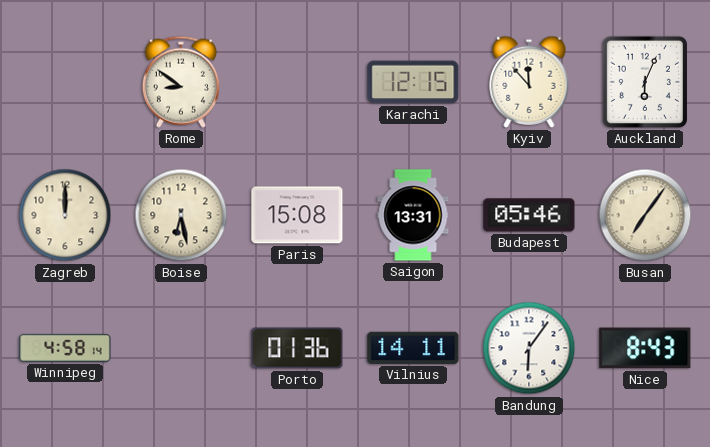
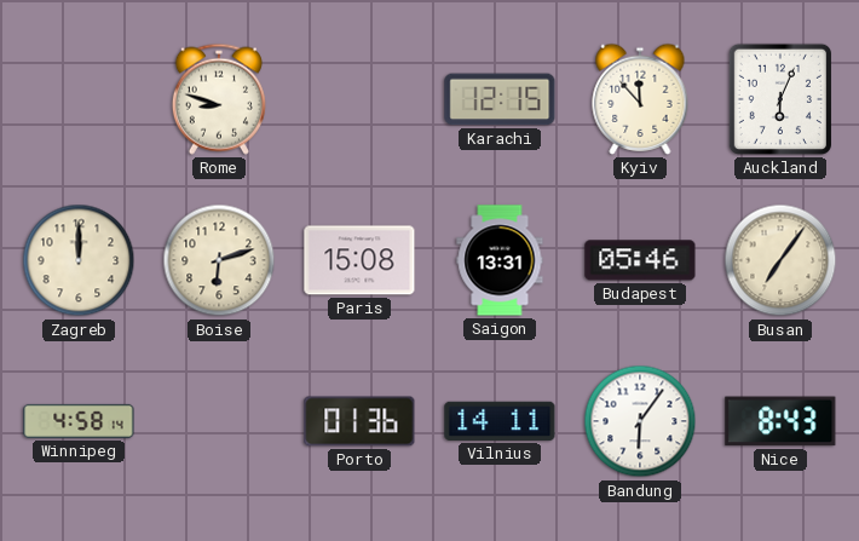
Rome: 8:51 -> 8:48
Boise: 6:28 -> 6:12
